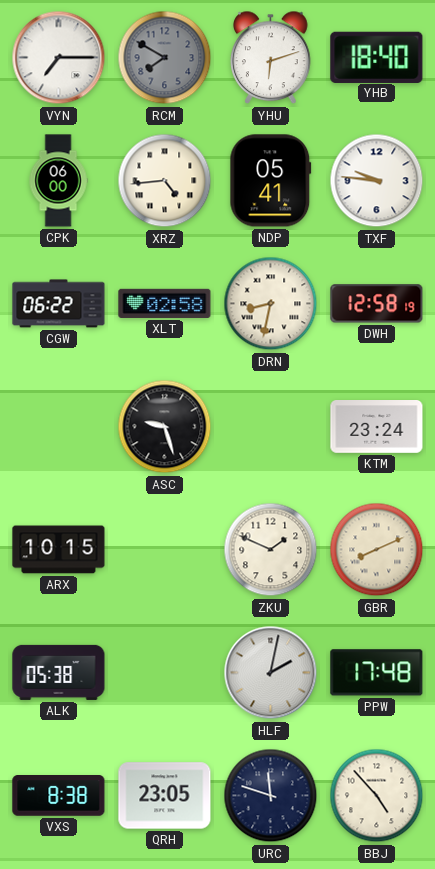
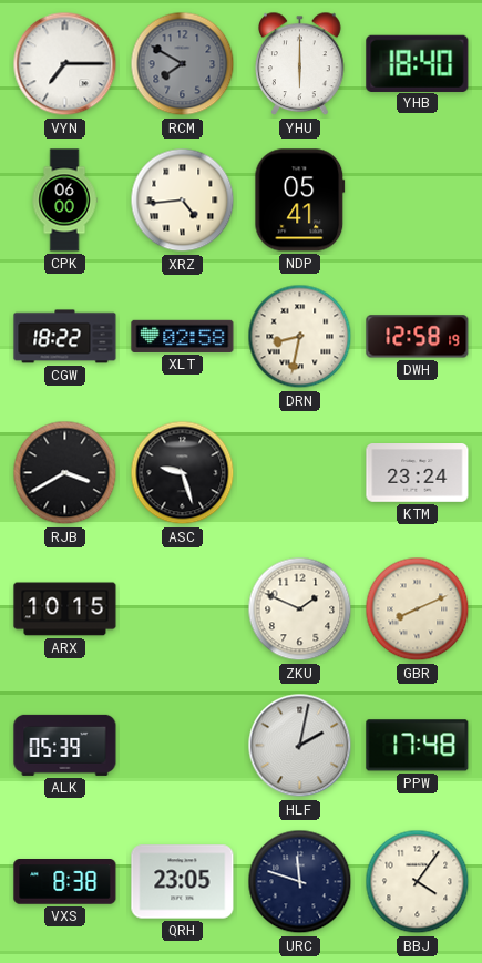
YHU: 6:12 -> 6:00
TXF: 9:46 -> none
CGW: 06:22 -> 18:22
RJB: none -> 3:40
ALK: 05:38 -> 05:39
BBJ: 4:53 -> 4:06
